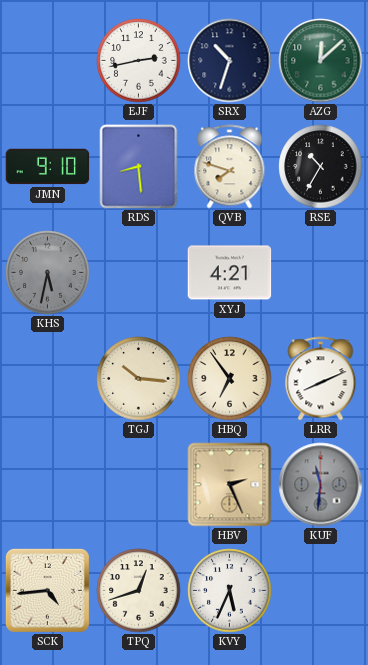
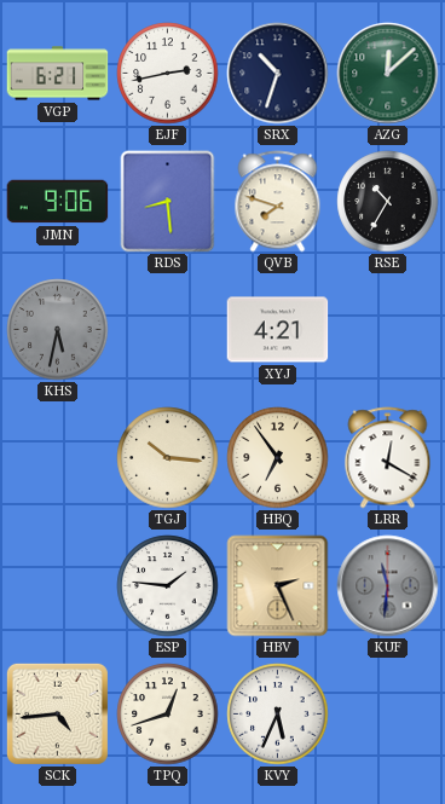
VGP: none -> 6:21
JMN: 9:10 -> 9:06
LRR: 8:11 -> 12:20
ESP: none -> 1:46
